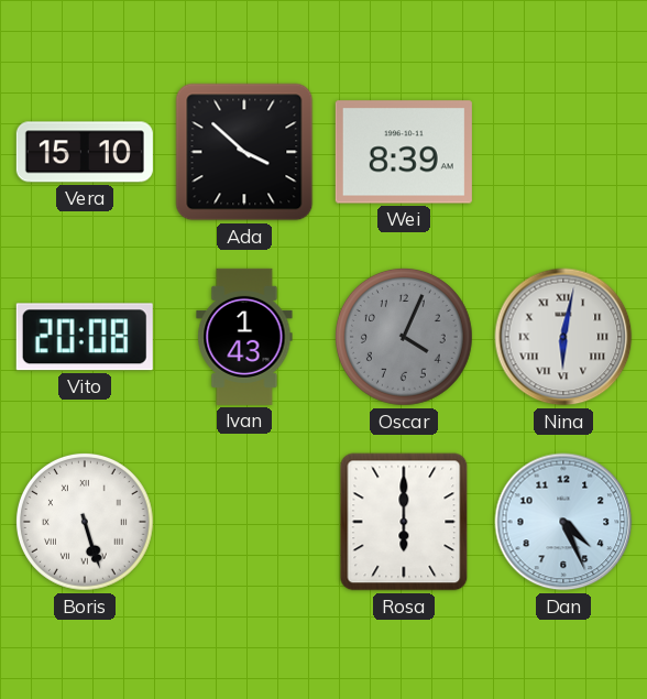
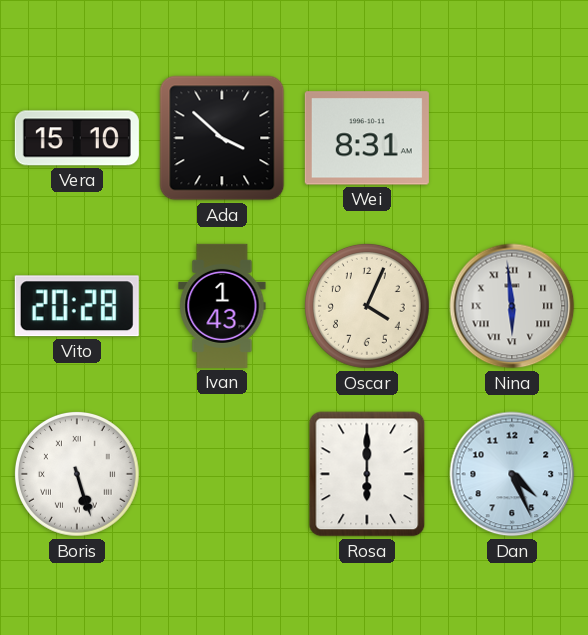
Wei: 8:39 -> 8:31
Vito: 20:08 -> 20:28
Oscar dial: grey -> cream
Nina: 6:02 -> 5:59
